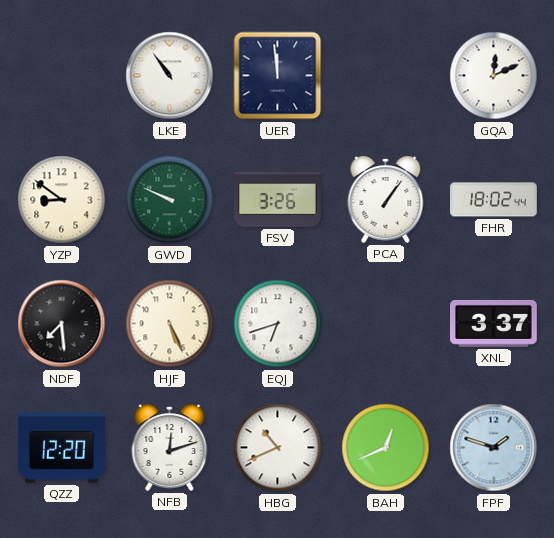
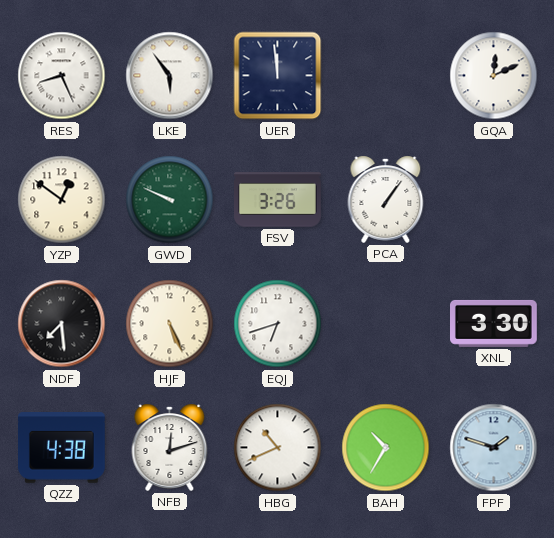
RES: none -> 8:26
LKE: 10:54 -> 5:54
YZP: 8:51 -> 12:51
FHR: 18:02 -> none
XNL: 3:37 -> 3:30
QZZ: 12:20 -> 4:38
BAH: 12:41 -> 10:35
